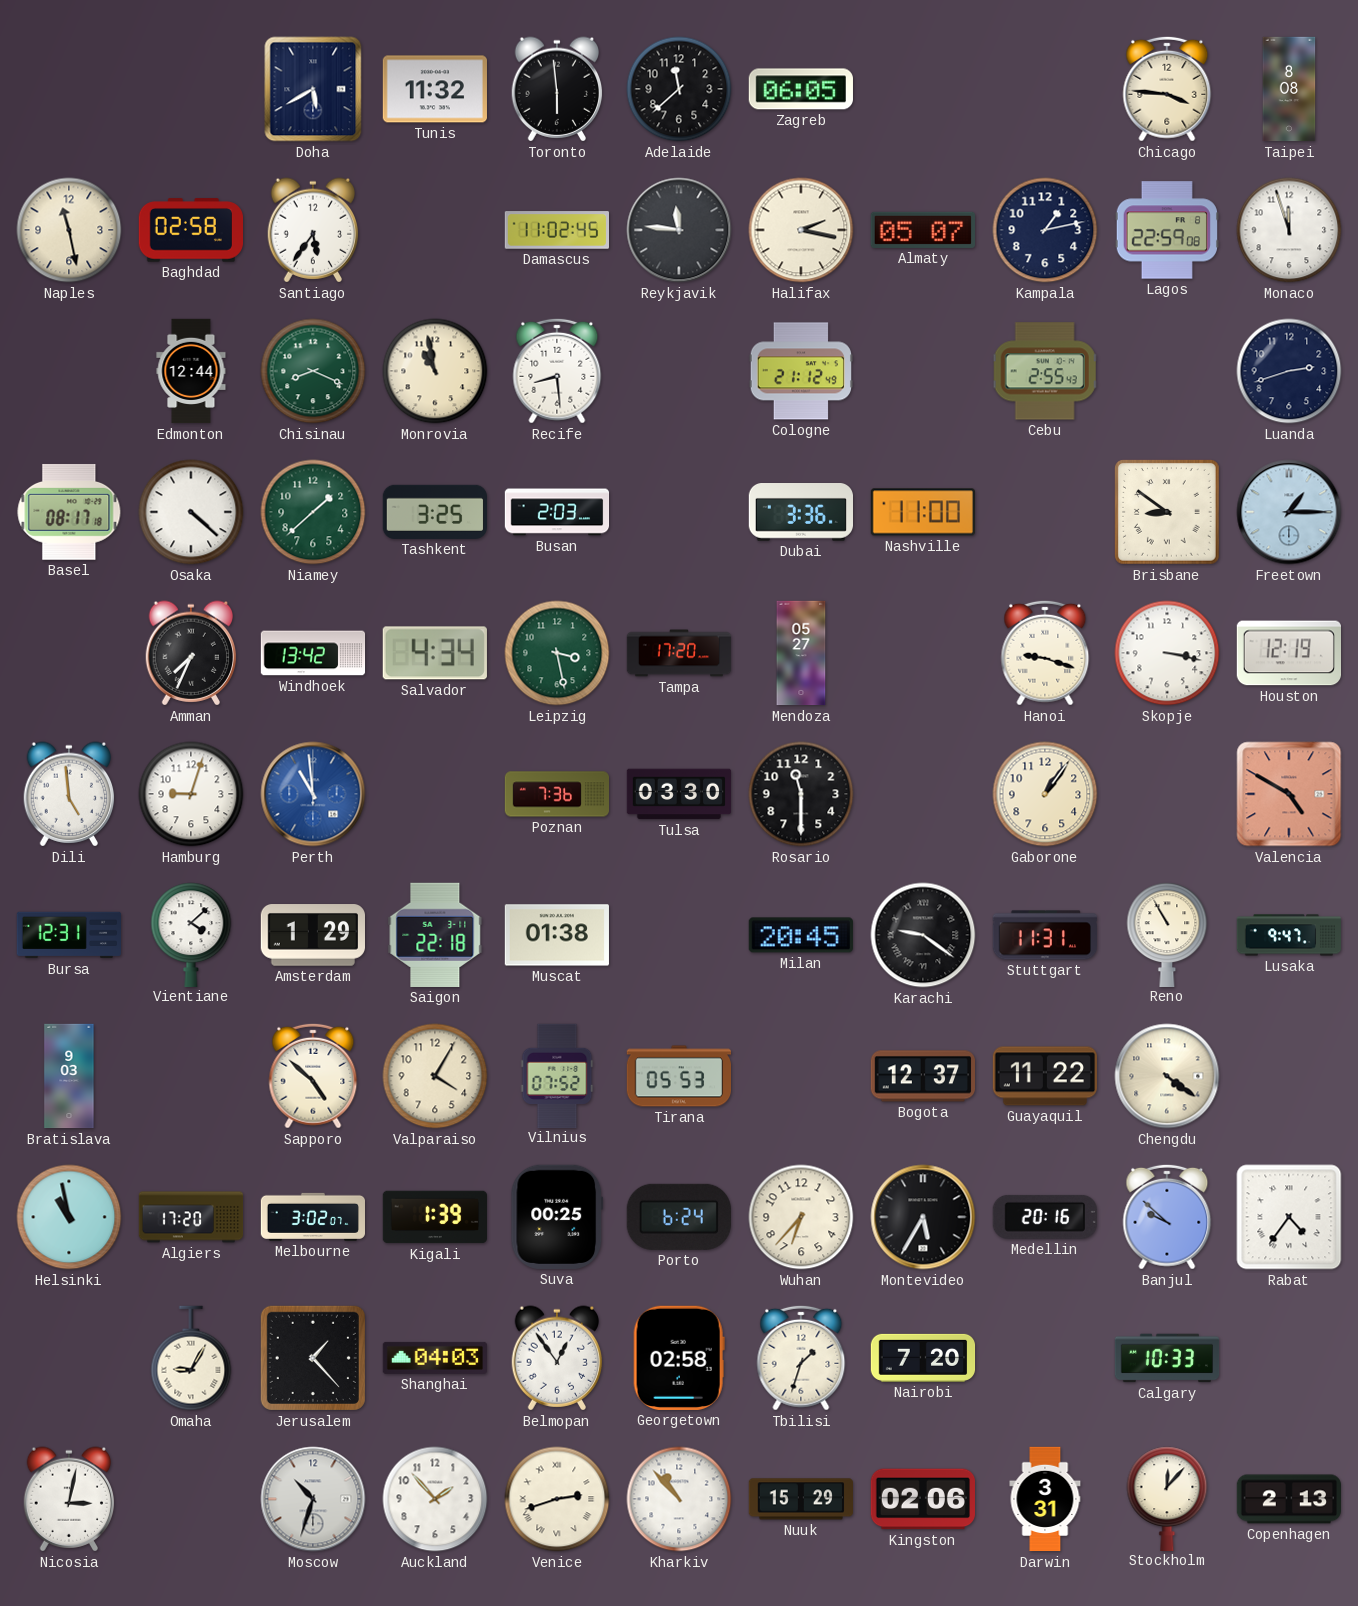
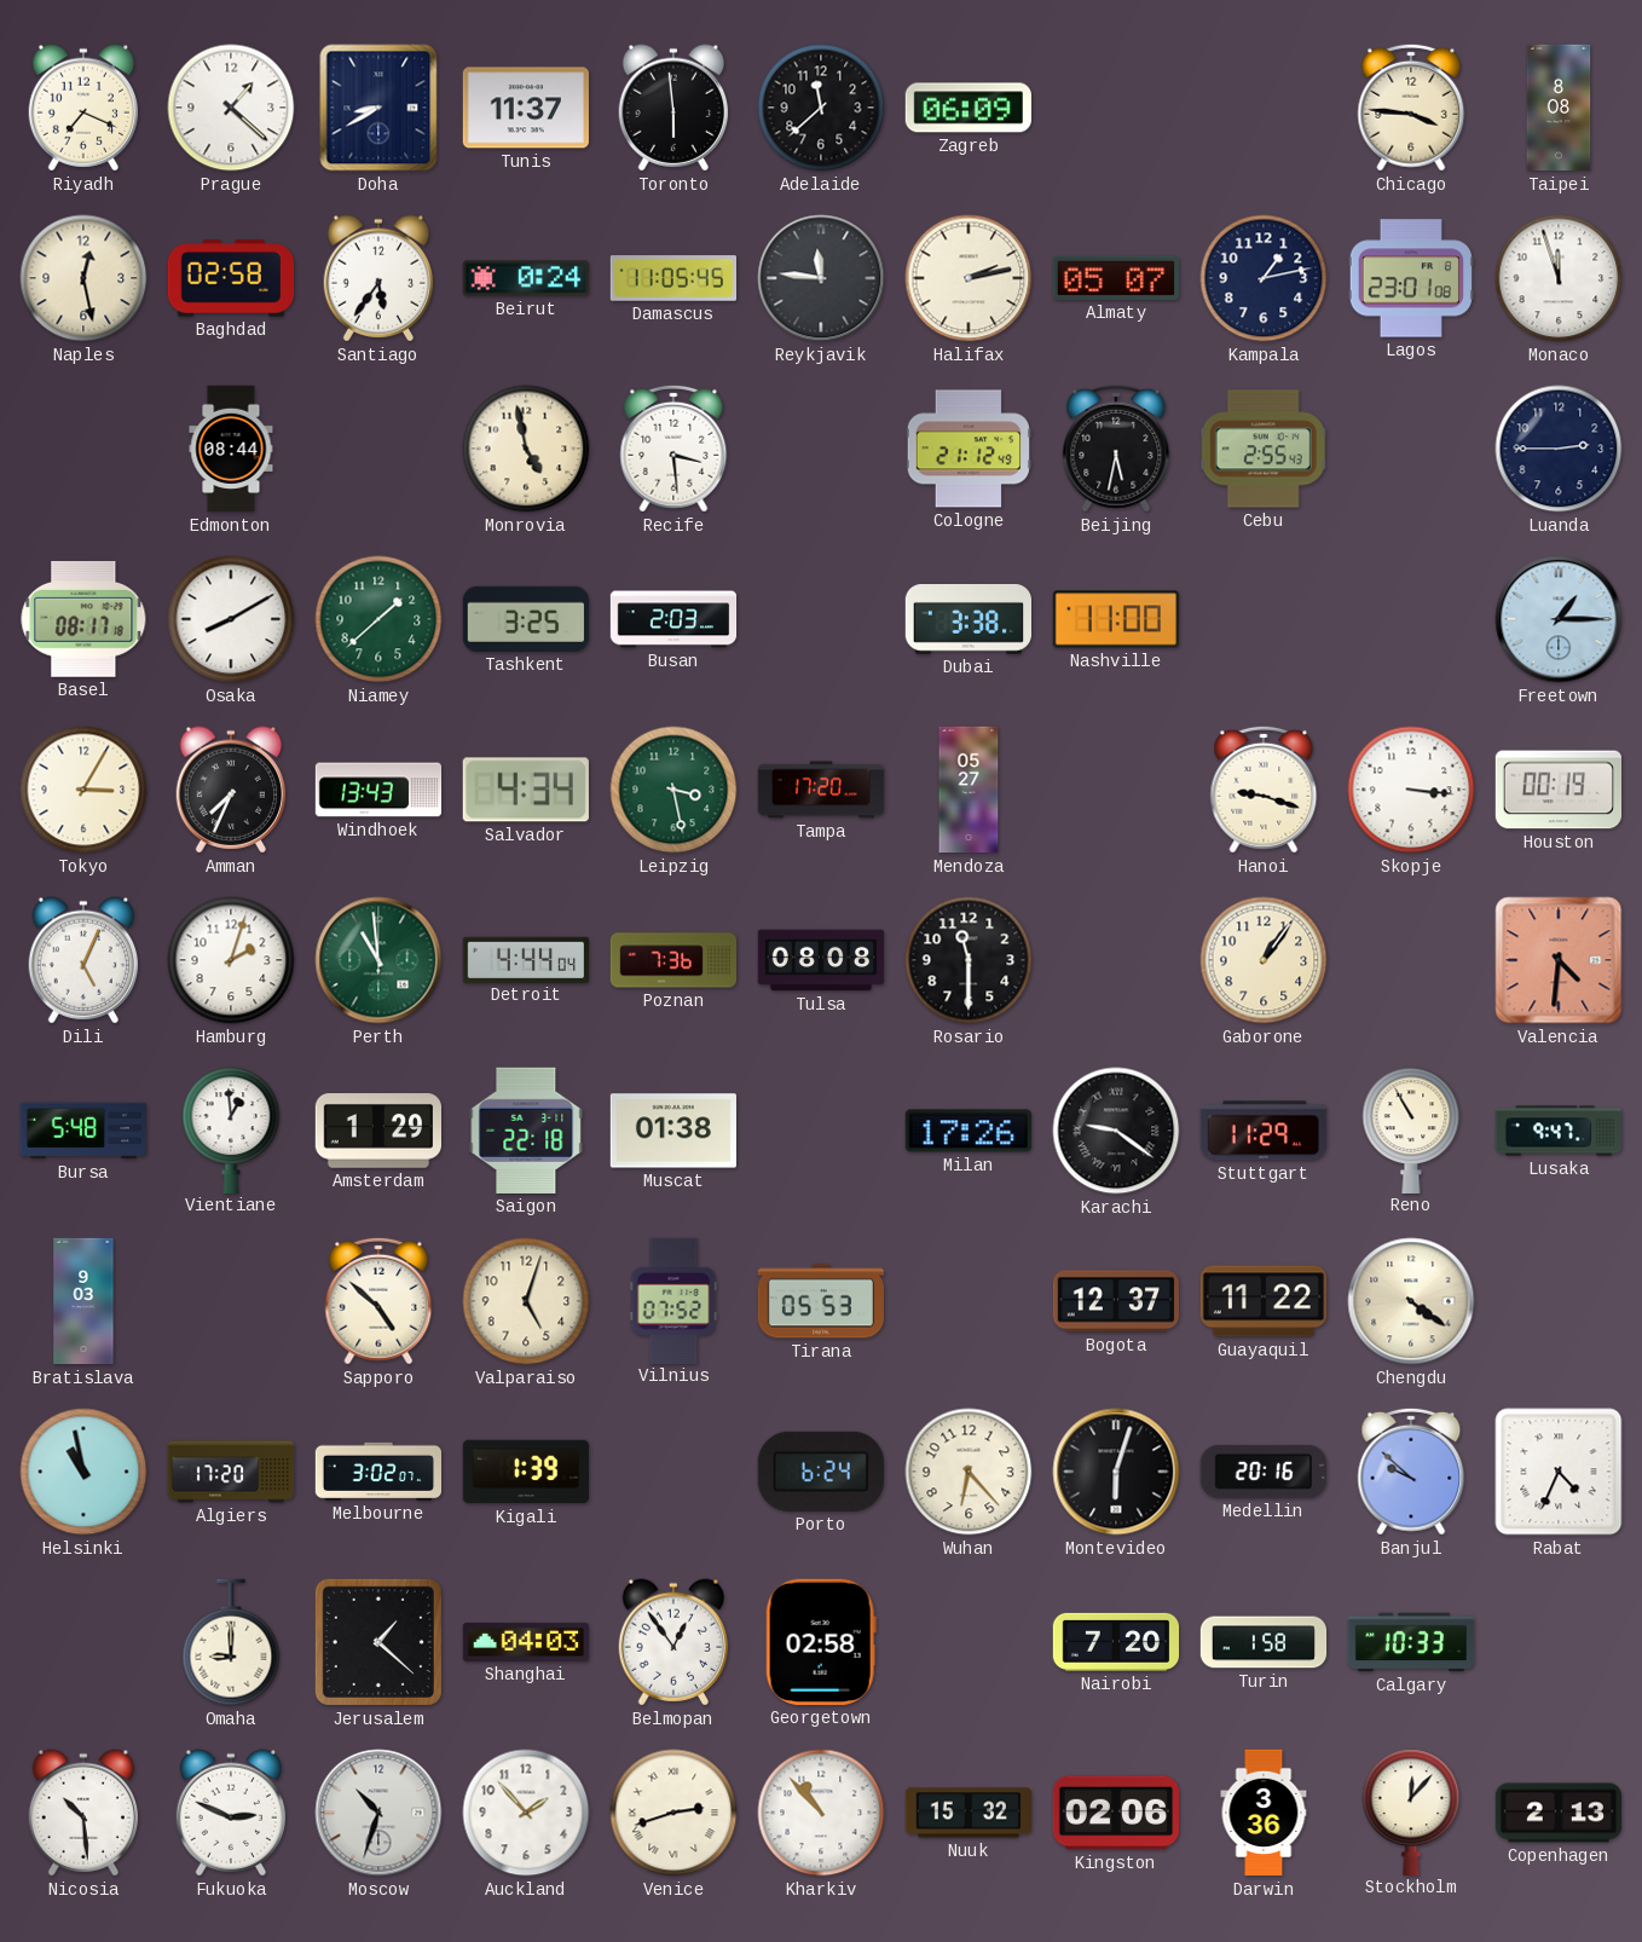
Riyadh: none -> 7:19
Prague: none -> 1:22
Doha: 5:40 -> 8:40
Tunis: 11:32 -> 11:37
Zagreb: 06:05 -> 06:09
Naples: 11:28 -> 12:28
Beirut: none -> 0:24
Damascus: 11:02 -> 11:05
Halifax: 2:17 -> 2:13
Lagos: 22:59 -> 23:01
Edmonton: 12:44 -> 08:44
Chisinau: 8:19 -> none
Monrovia: 10:58 -> 4:58
Recife: 8:29 -> 3:29
Beijing: none -> 5:32
Luanda: 2:42 -> 2:45
Osaka: 4:22 -> 8:10
Dubai: 3:36 -> 3:38
Brisbane: 8:51 -> none
Tokyo: none -> 3:05
Windhoek: 13:42 -> 13:43
Skopje: 3:17 -> 3:16
Houston: 12:19 -> 00:19
Dili: 4:59 -> 5:04
Hamburg: 9:03 -> 2:03
Perth dial: blue -> green
Detroit: none -> 4:44
Tulsa: 03:30 -> 08:08
Valencia: 4:50 -> 4:31
Bursa: 12:31 -> 5:48
Vientiane: 4:08 -> 12:59
Milan: 20:45 -> 17:26
Stuttgart: 11:31 -> 11:29
Valparaiso: 4:05 -> 5:03
Suva: 00:25 -> none
Wuhan: 6:37 -> 6:23
Montevideo: 5:35 -> 6:03
Rabat: 4:36 -> 4:34
Omaha: 9:05 -> 9:00
Jerusalem: 1:23 -> 1:22
Tbilisi: 1:33 -> none
Turin: none -> 1:58
Nicosia: 3:02 -> 10:29
Fukuoka: none -> 2:49
Nuuk: 15:29 -> 15:32
Darwin: 3:31 -> 3:36
